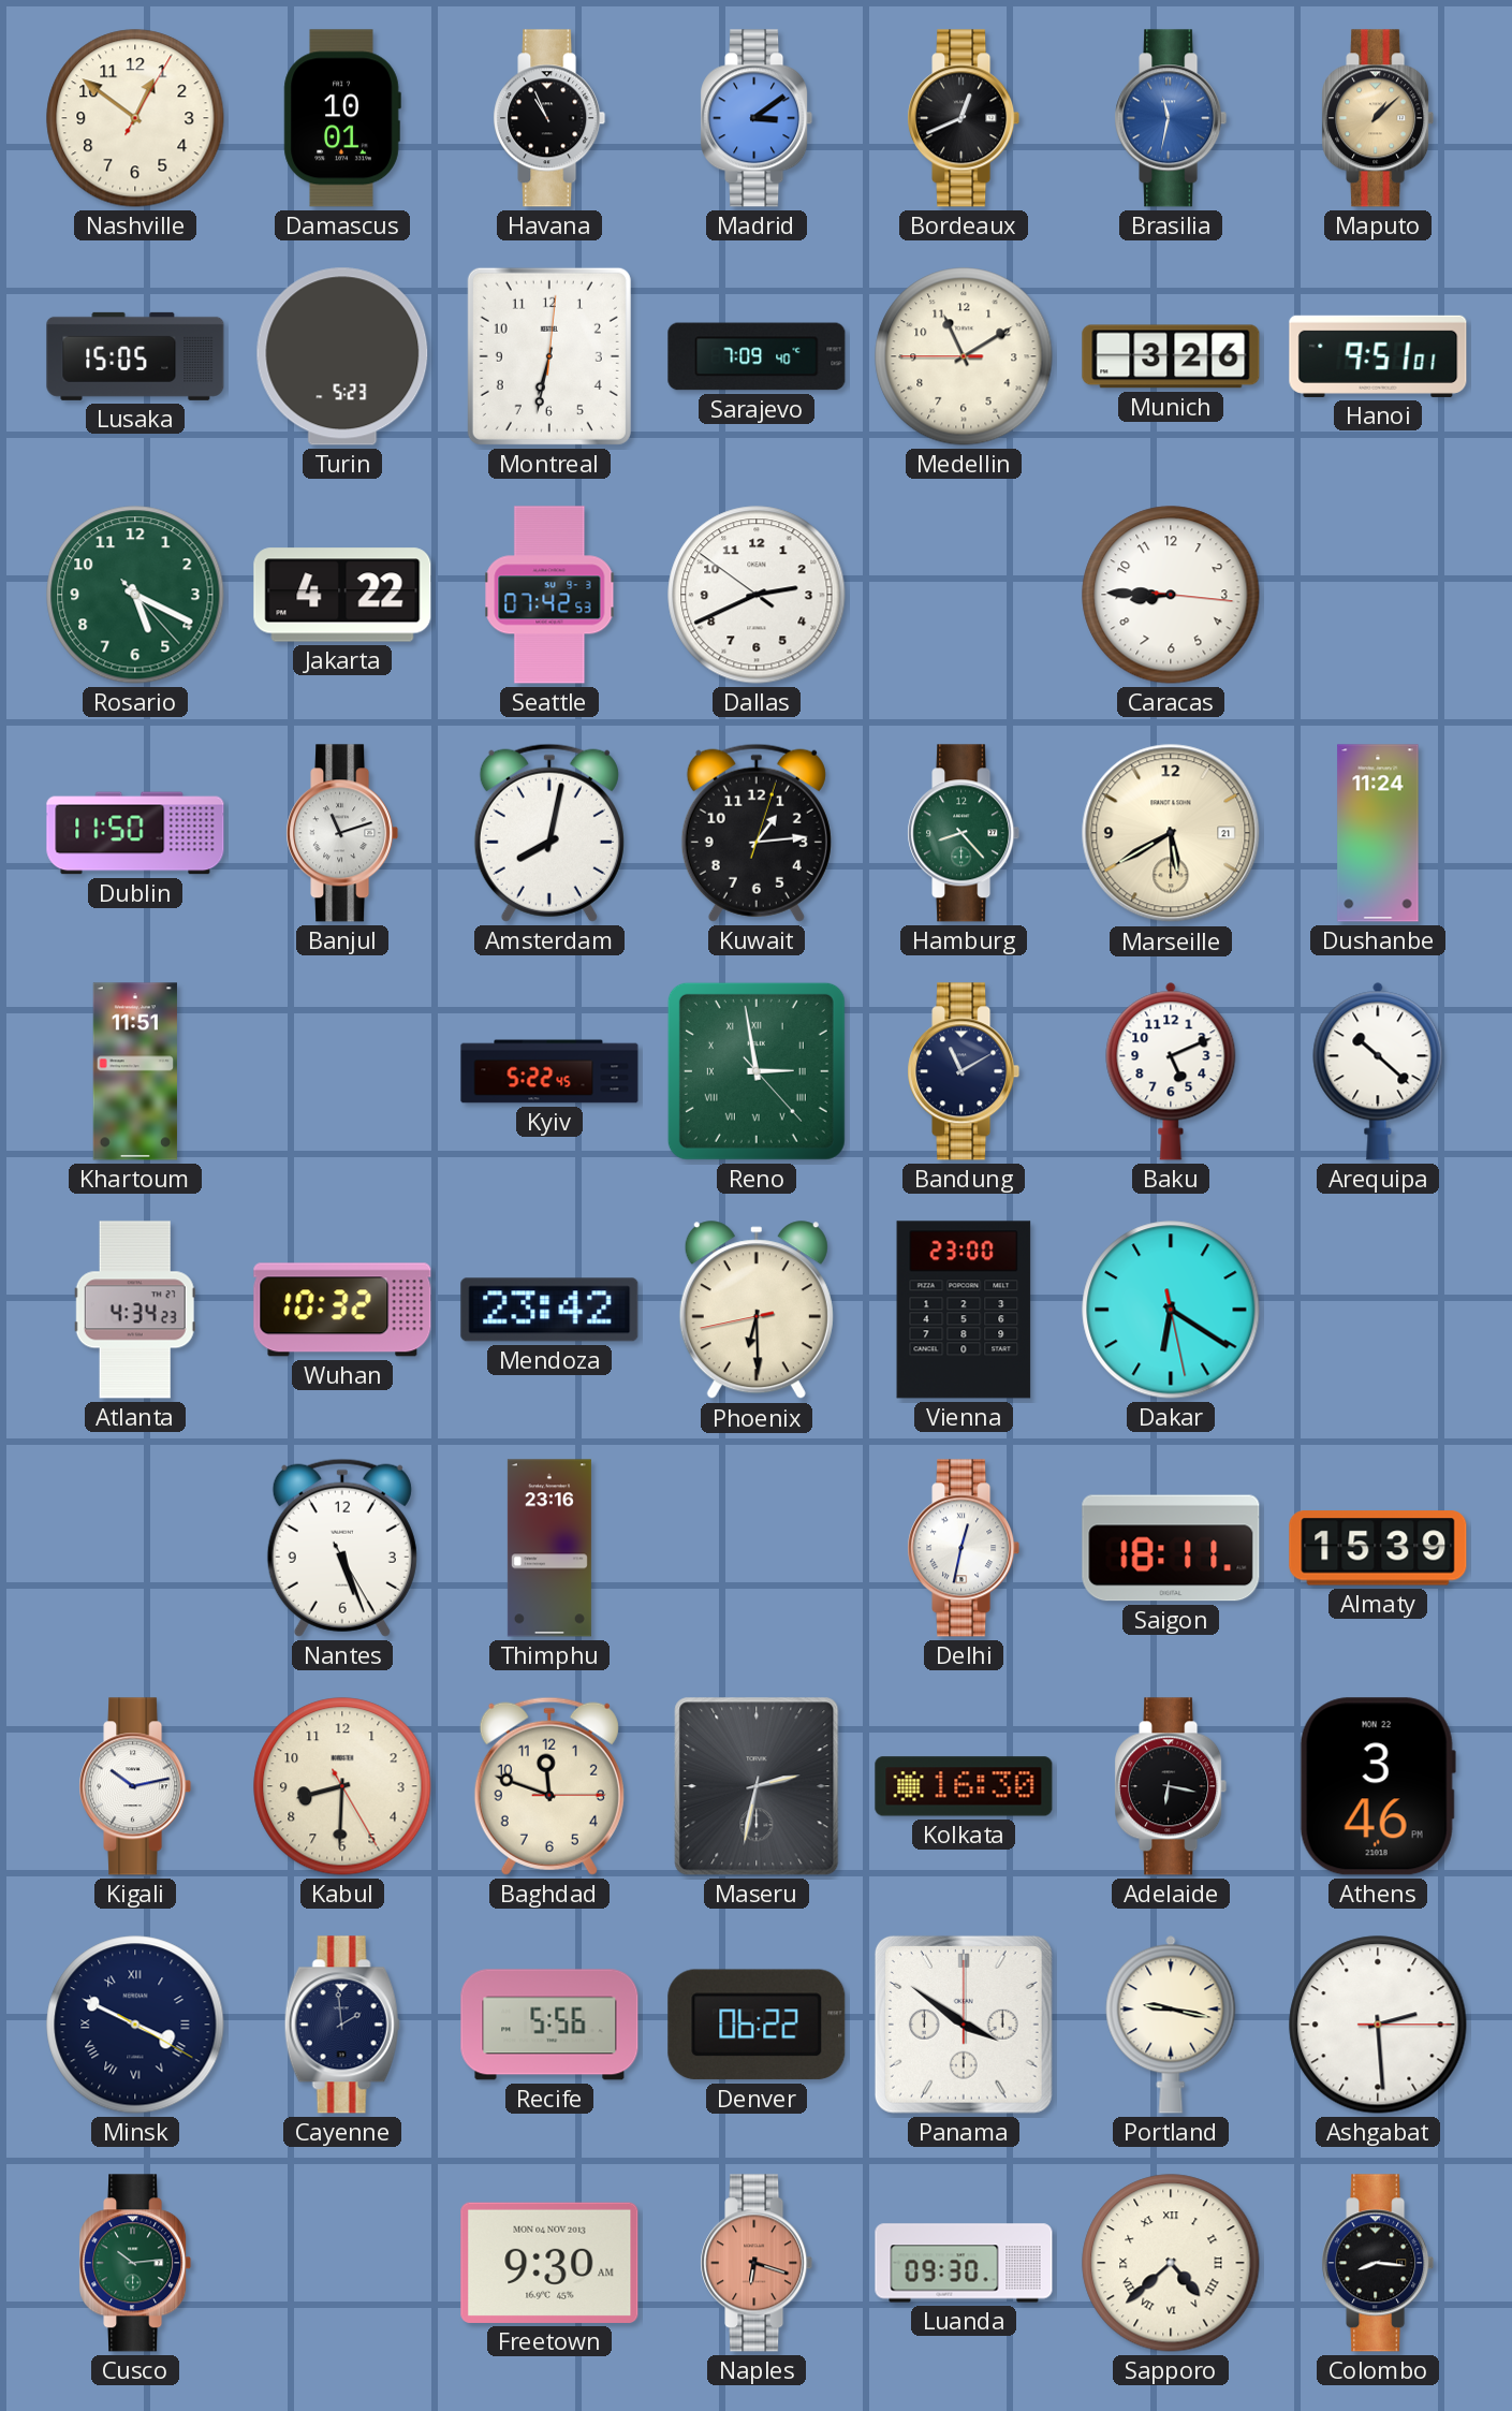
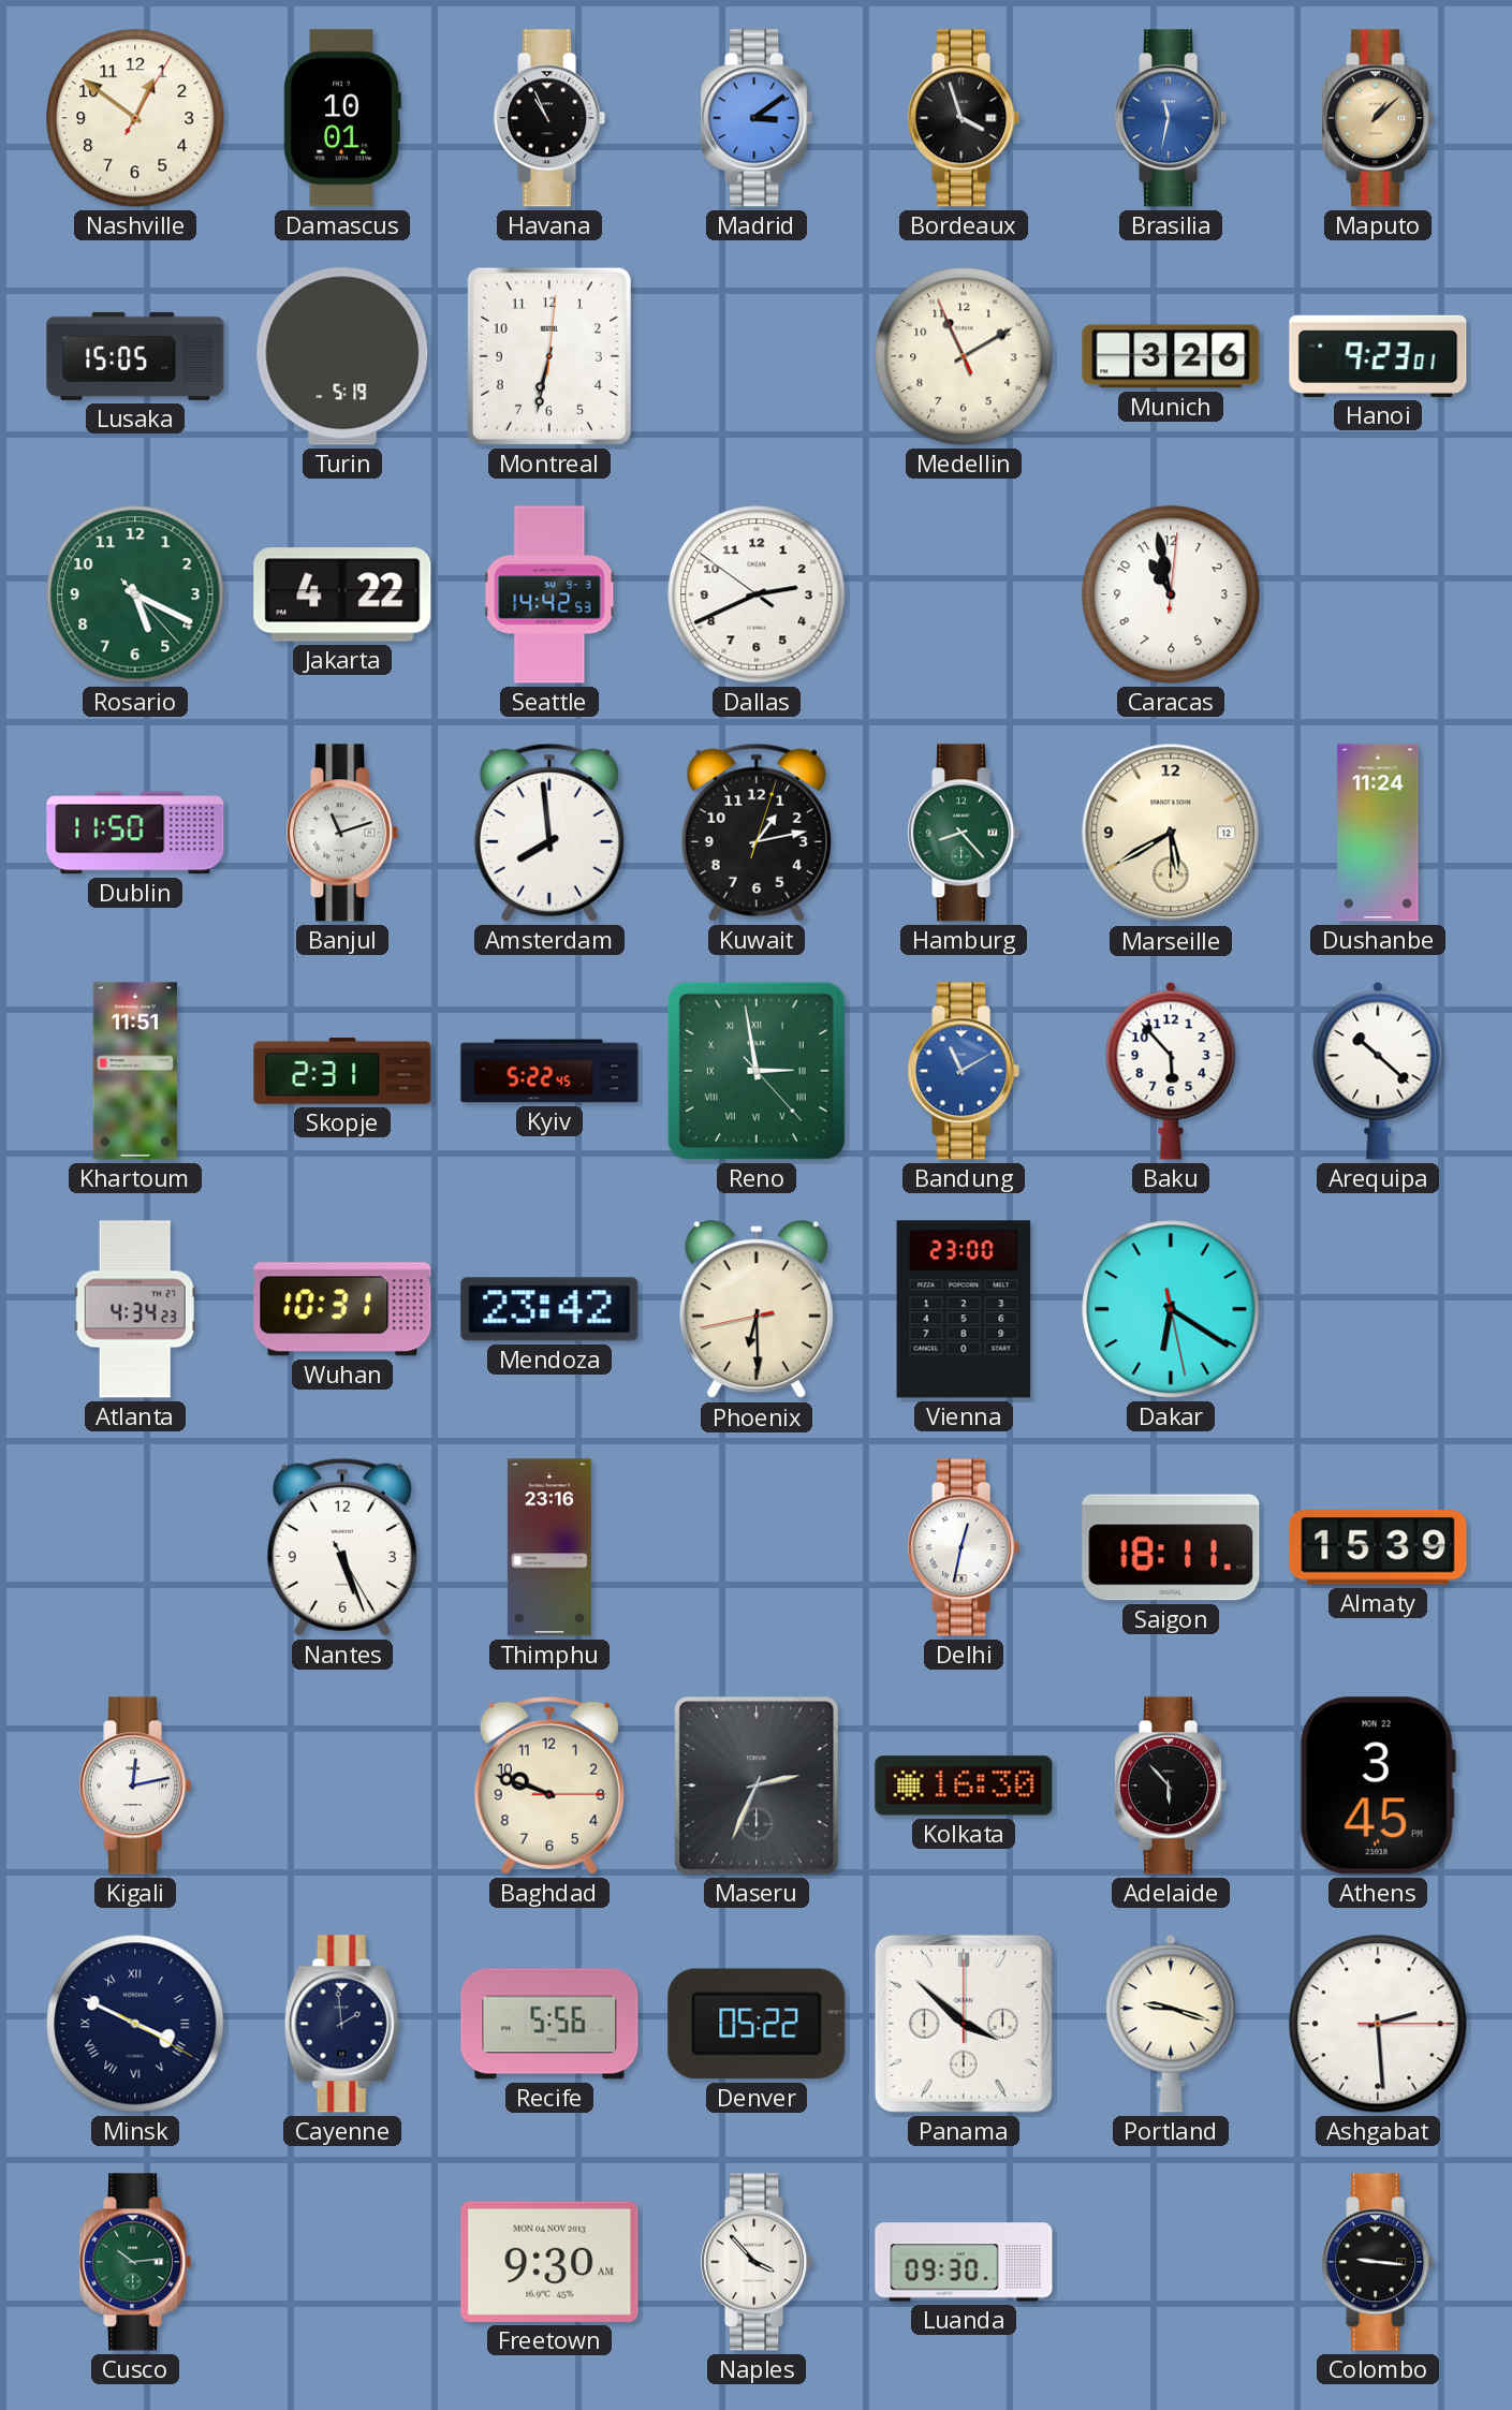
Bordeaux: 12:41 -> 3:57
Turin: 5:23 -> 5:19
Sarajevo: 7:09 -> none
Medellin: 11:09:45 -> 11:09:56
Hanoi: 9:51 -> 9:23
Seattle: 07:42 -> 14:42
Caracas: 8:45 -> 10:58
Amsterdam: 8:02 -> 7:59
Kuwait: 1:14 -> 1:13
Marseille date: 21 -> 12
Skopje: none -> 2:31
Bandung dial: navy -> blue
Baku: 5:11 -> 5:53
Wuhan: 10:32 -> 10:31
Kigali: 10:13 -> 12:13
Kabul: 8:30 -> none
Baghdad: 11:48 -> 9:48
Maseru: 2:32 -> 2:34
Adelaide: 6:17 -> 5:53
Athens: 3:46 -> 3:45
Denver: 06:22 -> 05:22
Panama: 3:51 -> 3:52
Portland: 9:17 -> 9:18
Naples: 6:18 -> 3:53
Naples dial: salmon -> white
Sapporo: 4:38 -> none
Colombo: 8:16 -> 9:16
